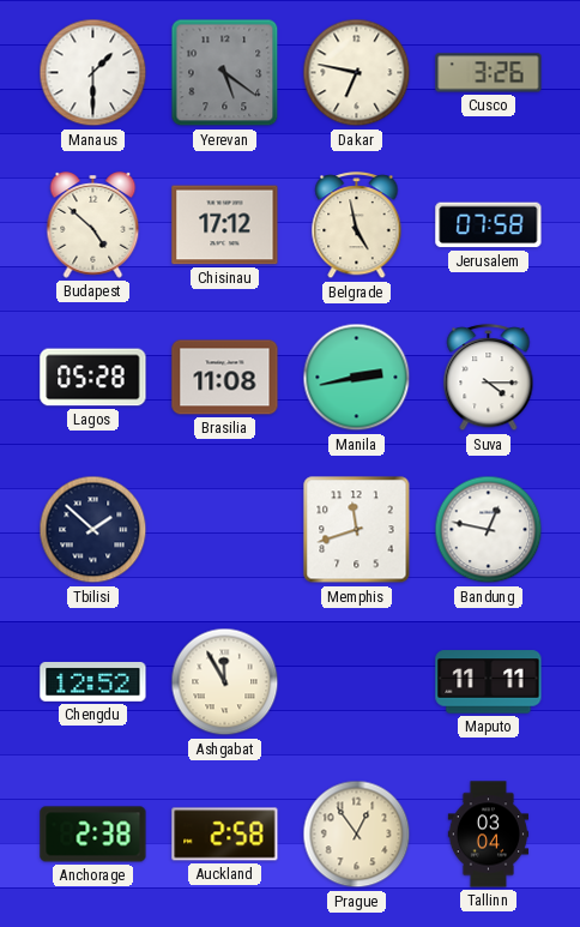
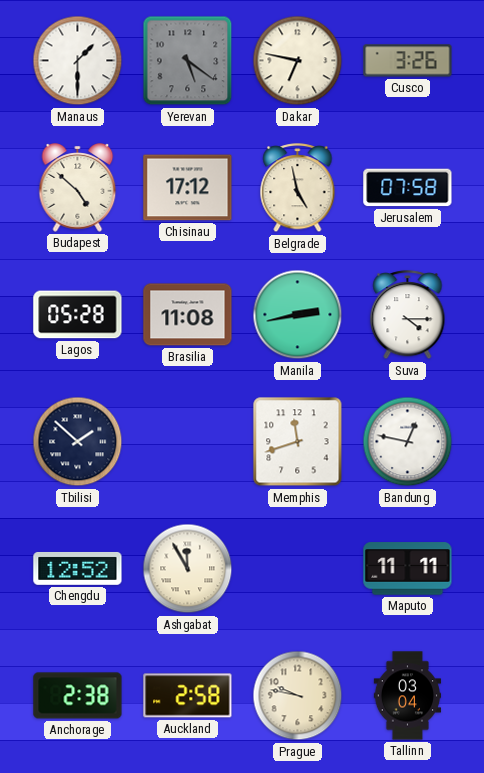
Prague: 12:54 -> 9:47
